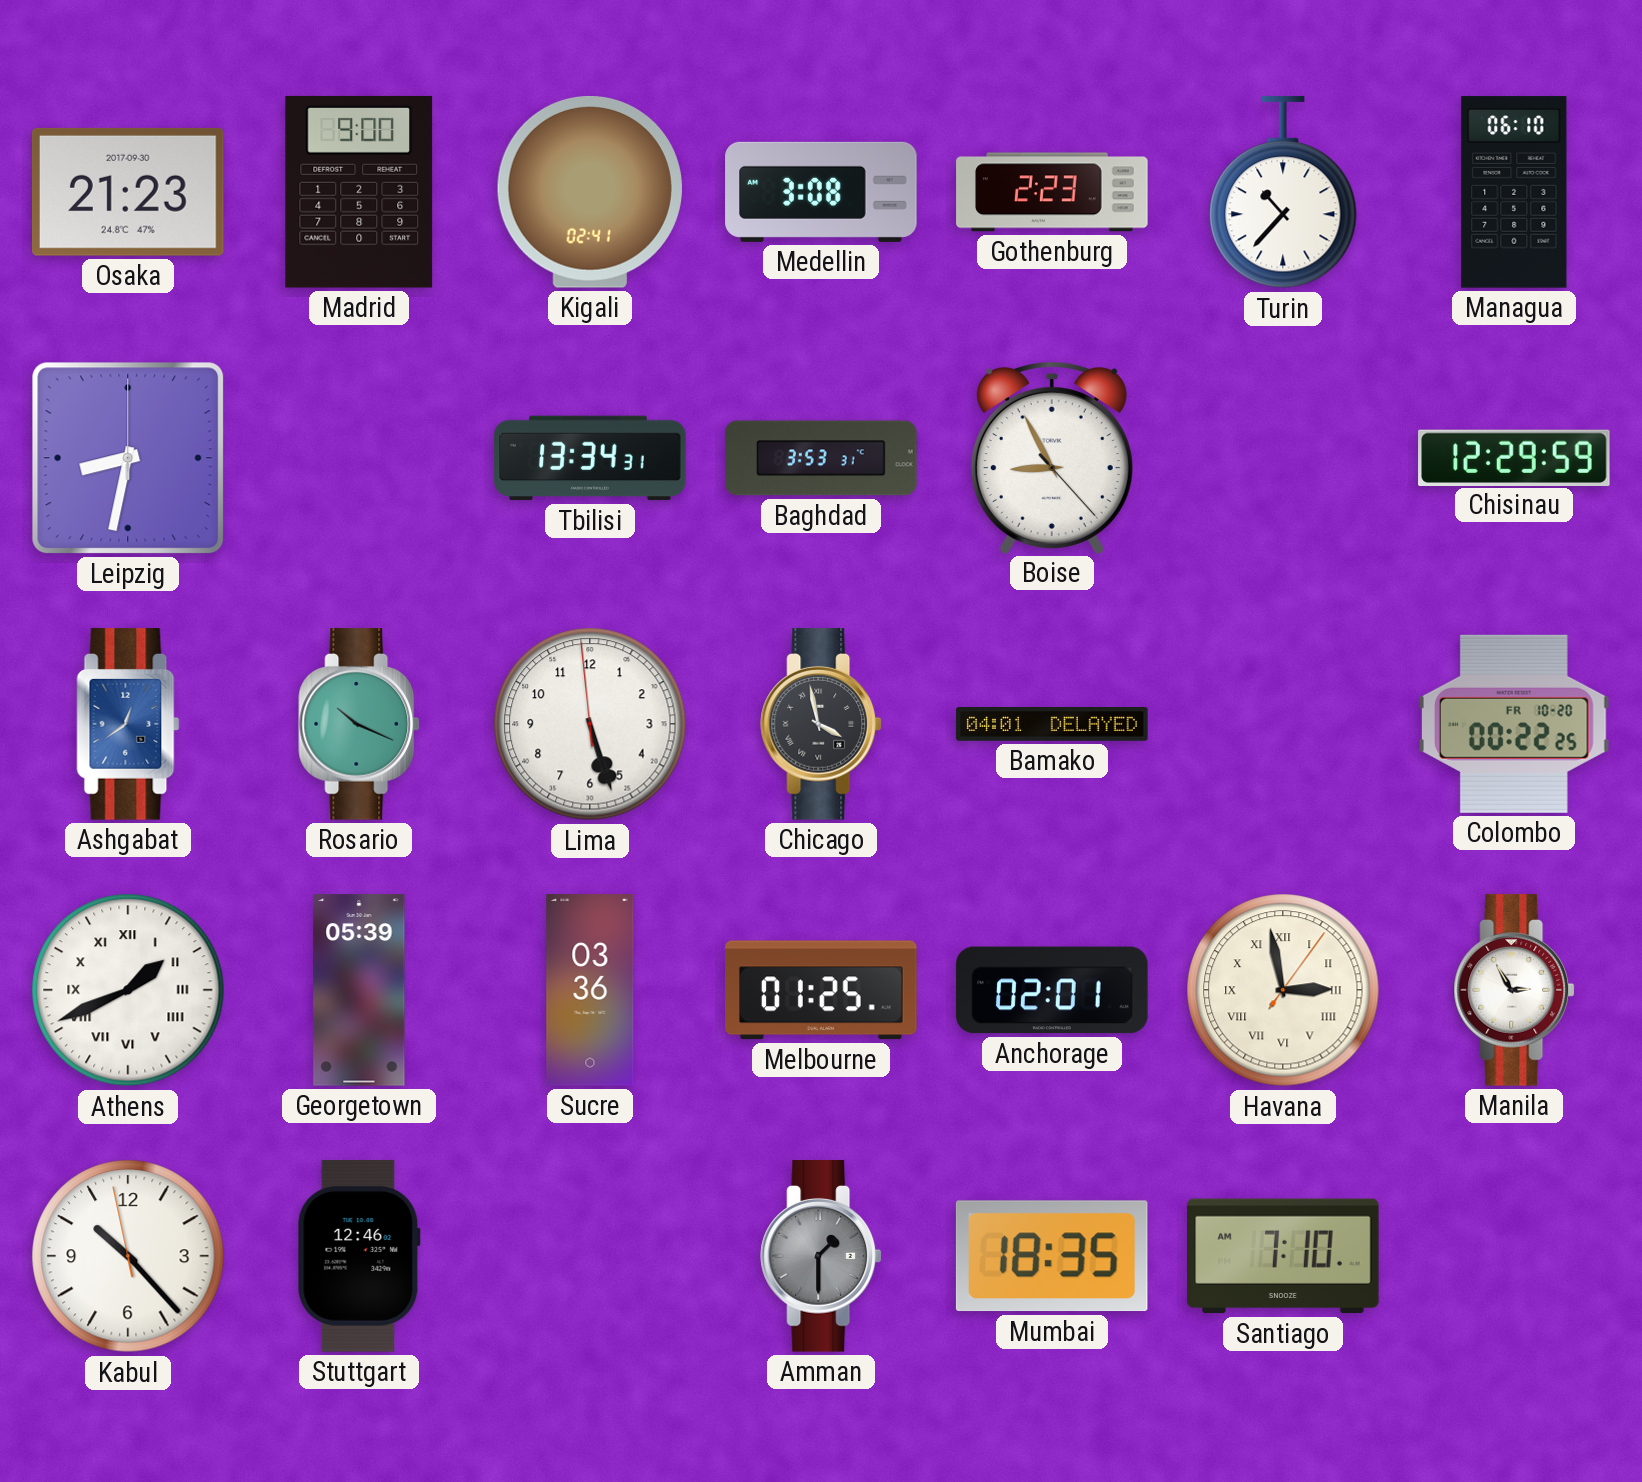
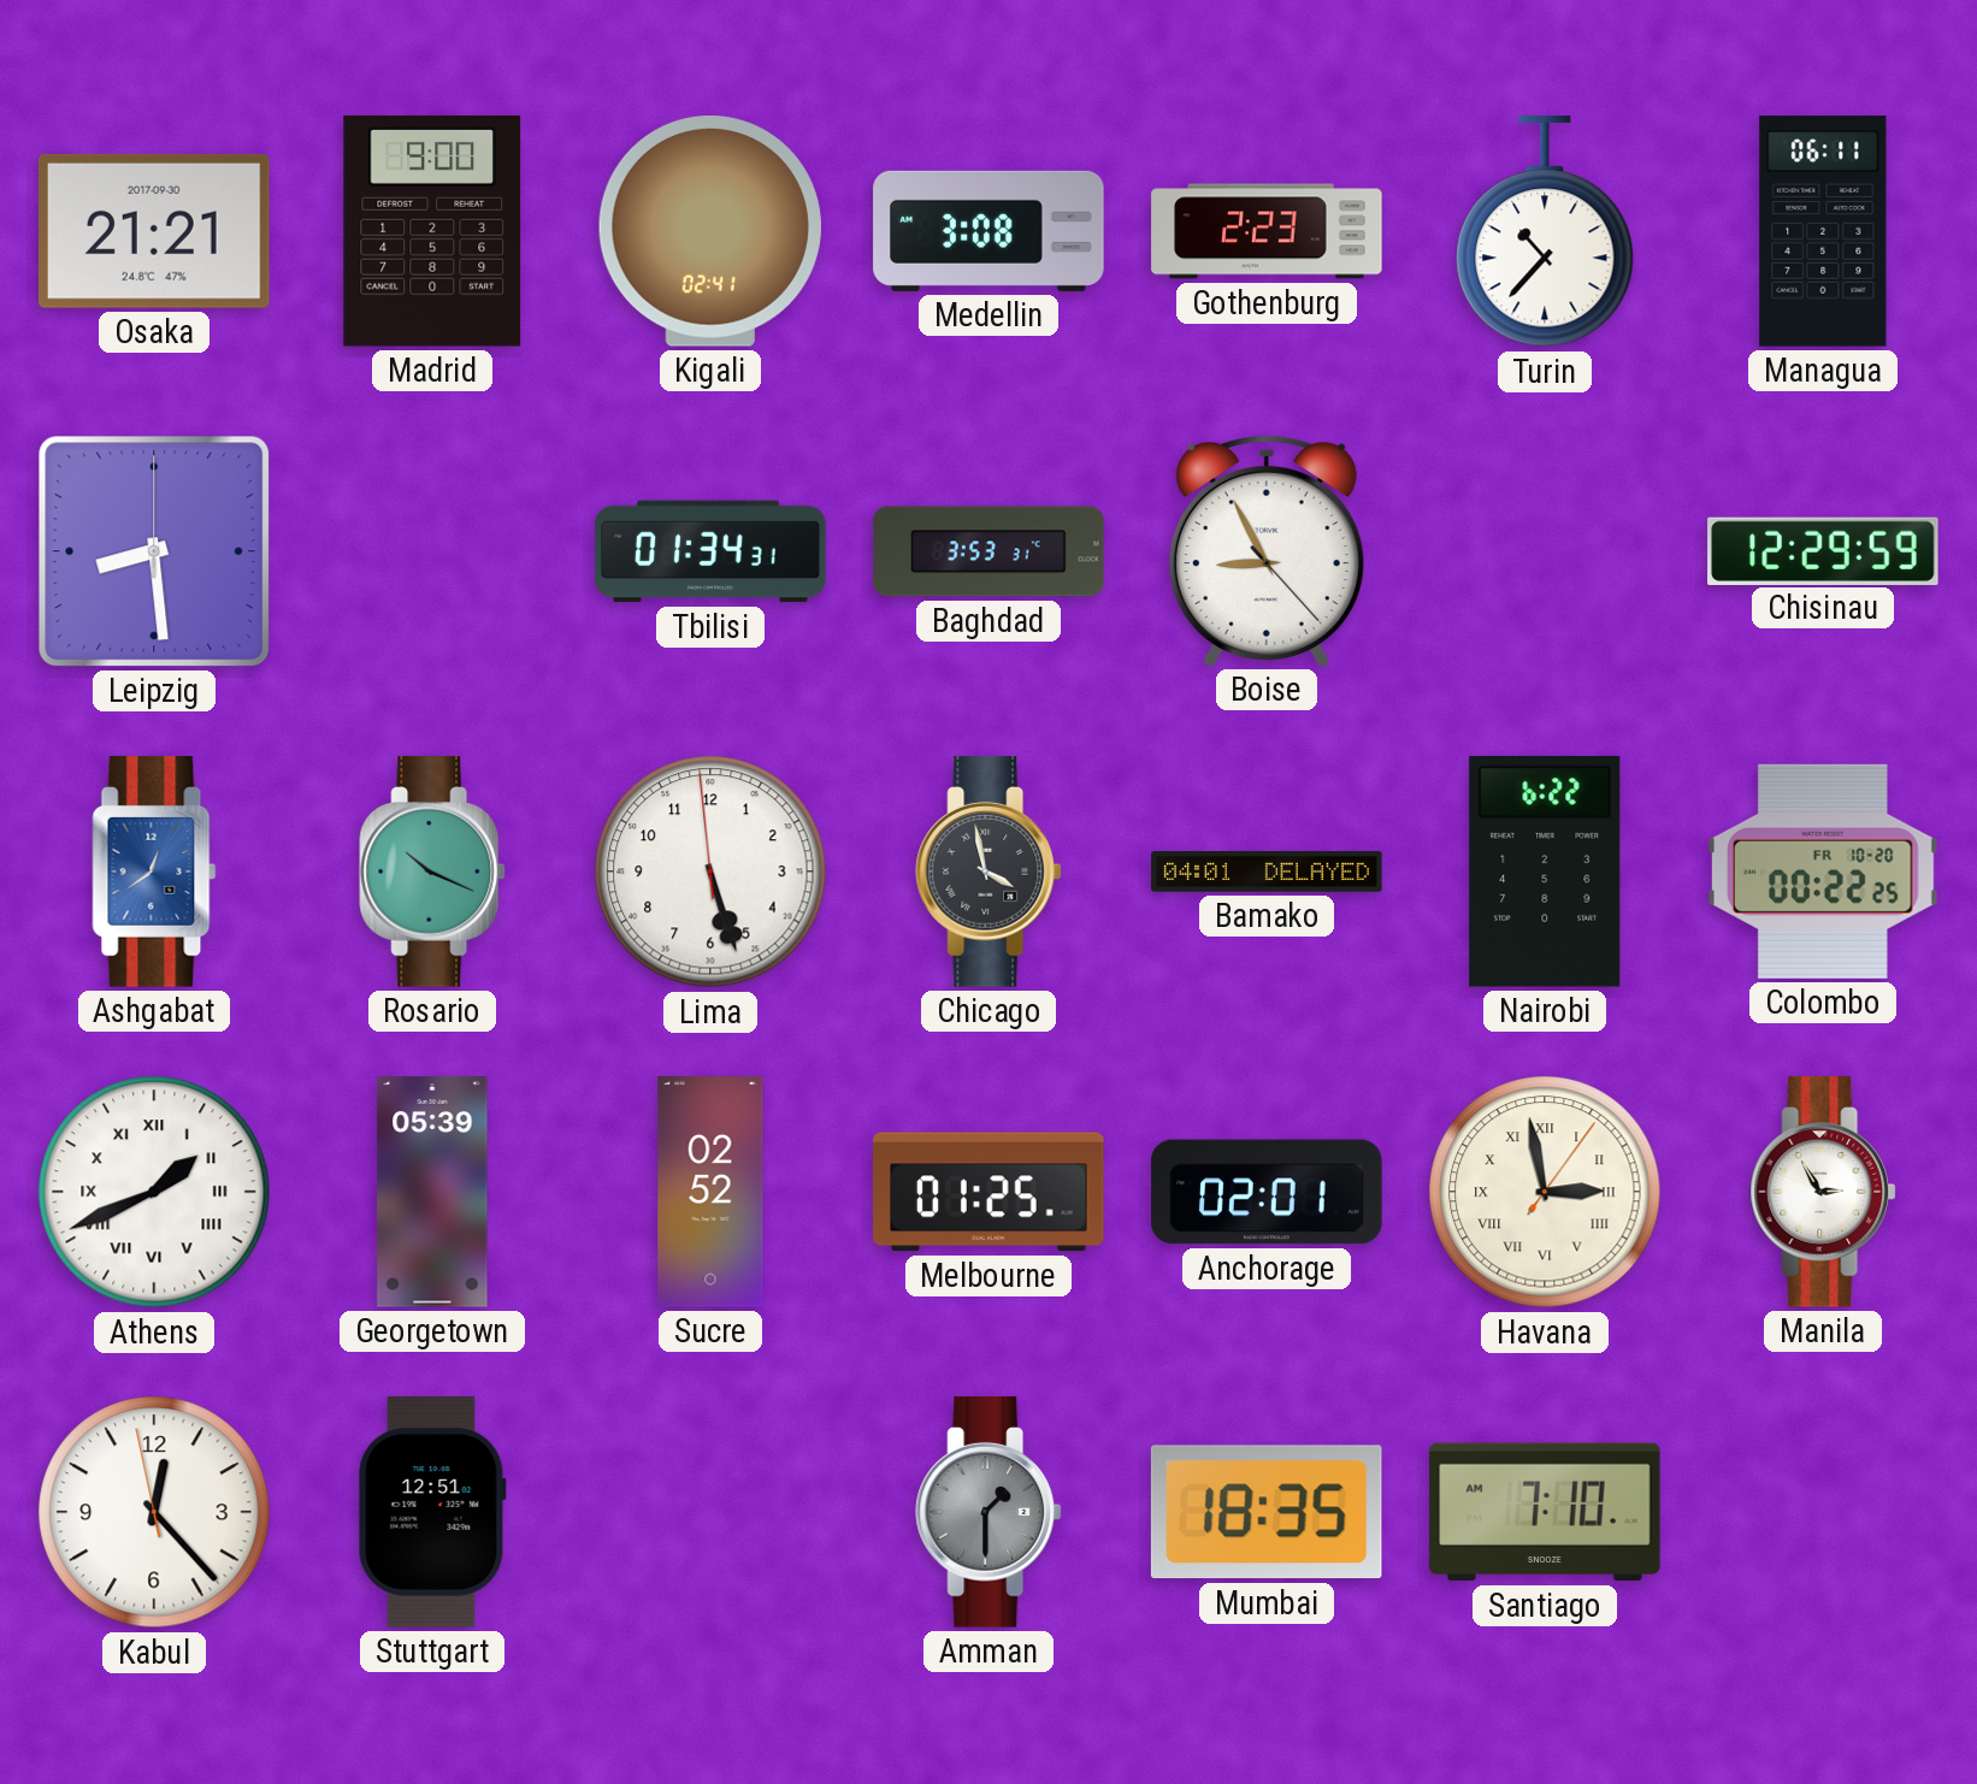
Osaka: 21:23 -> 21:21
Managua: 06:10 -> 06:11
Leipzig: 8:32 -> 8:29
Tbilisi: 13:34 -> 01:34
Nairobi: none -> 6:22
Sucre: 03:36 -> 02:52
Kabul: 10:22 -> 12:22
Stuttgart: 12:46 -> 12:51
